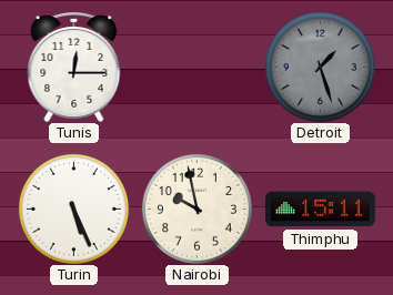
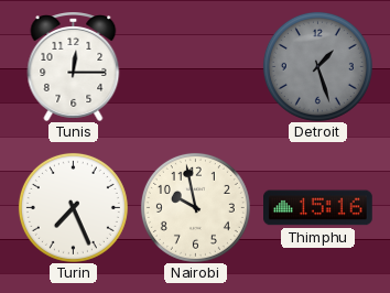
Turin: 5:26 -> 7:26
Thimphu: 15:11 -> 15:16
